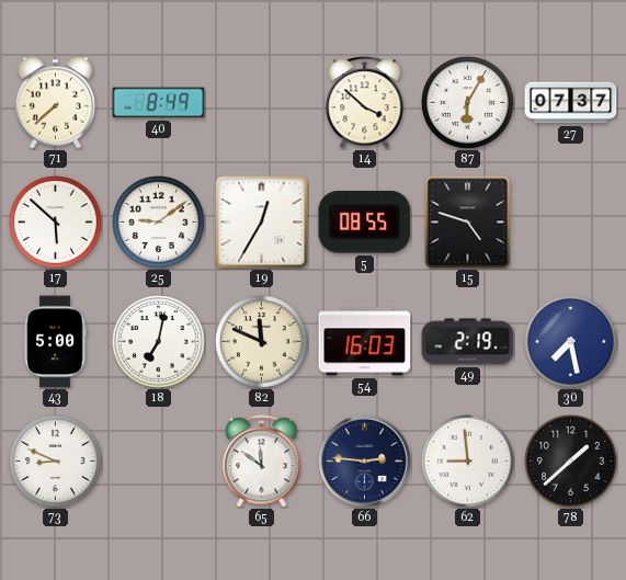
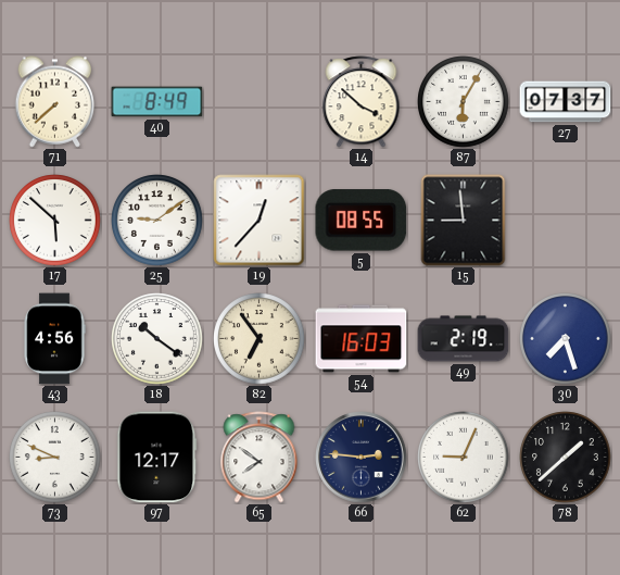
19: 12:35 -> 12:37
15: 4:48 -> 8:59
43: 5:00 -> 4:56
18: 7:02 -> 10:21
82: 11:49 -> 6:54
30: 7:28 -> 7:27
97: none -> 12:17
65: 11:51 -> 7:51
62: 8:59 -> 9:04
